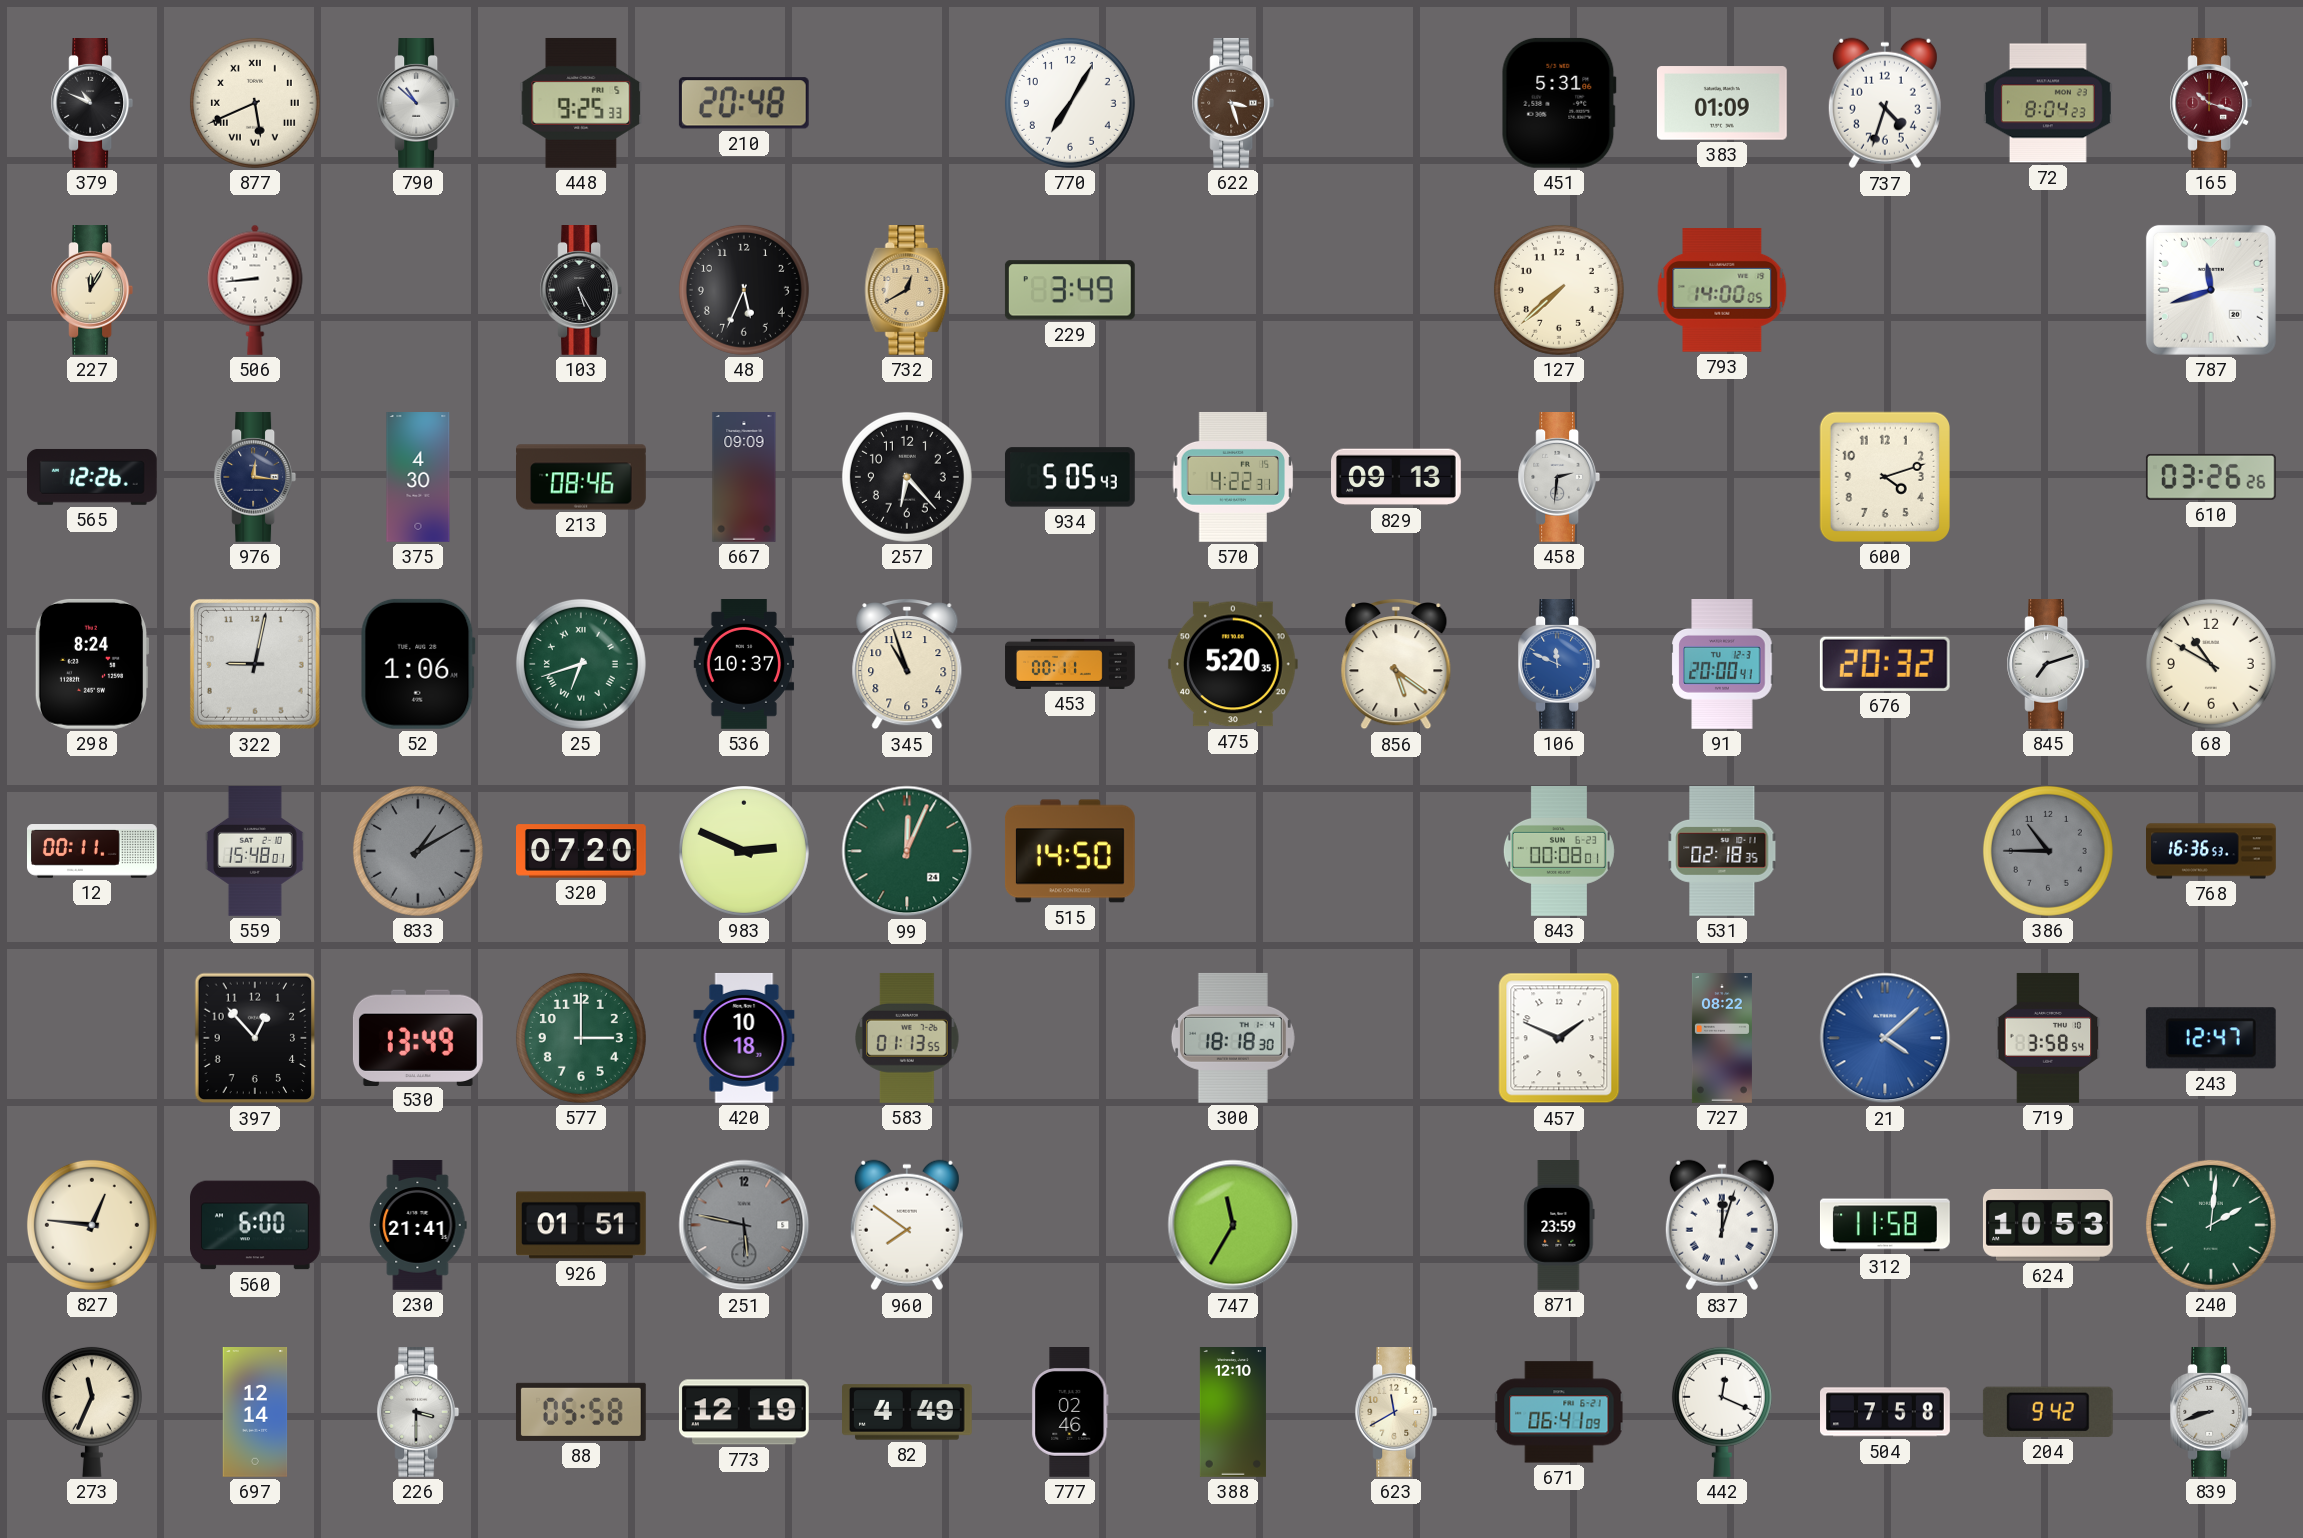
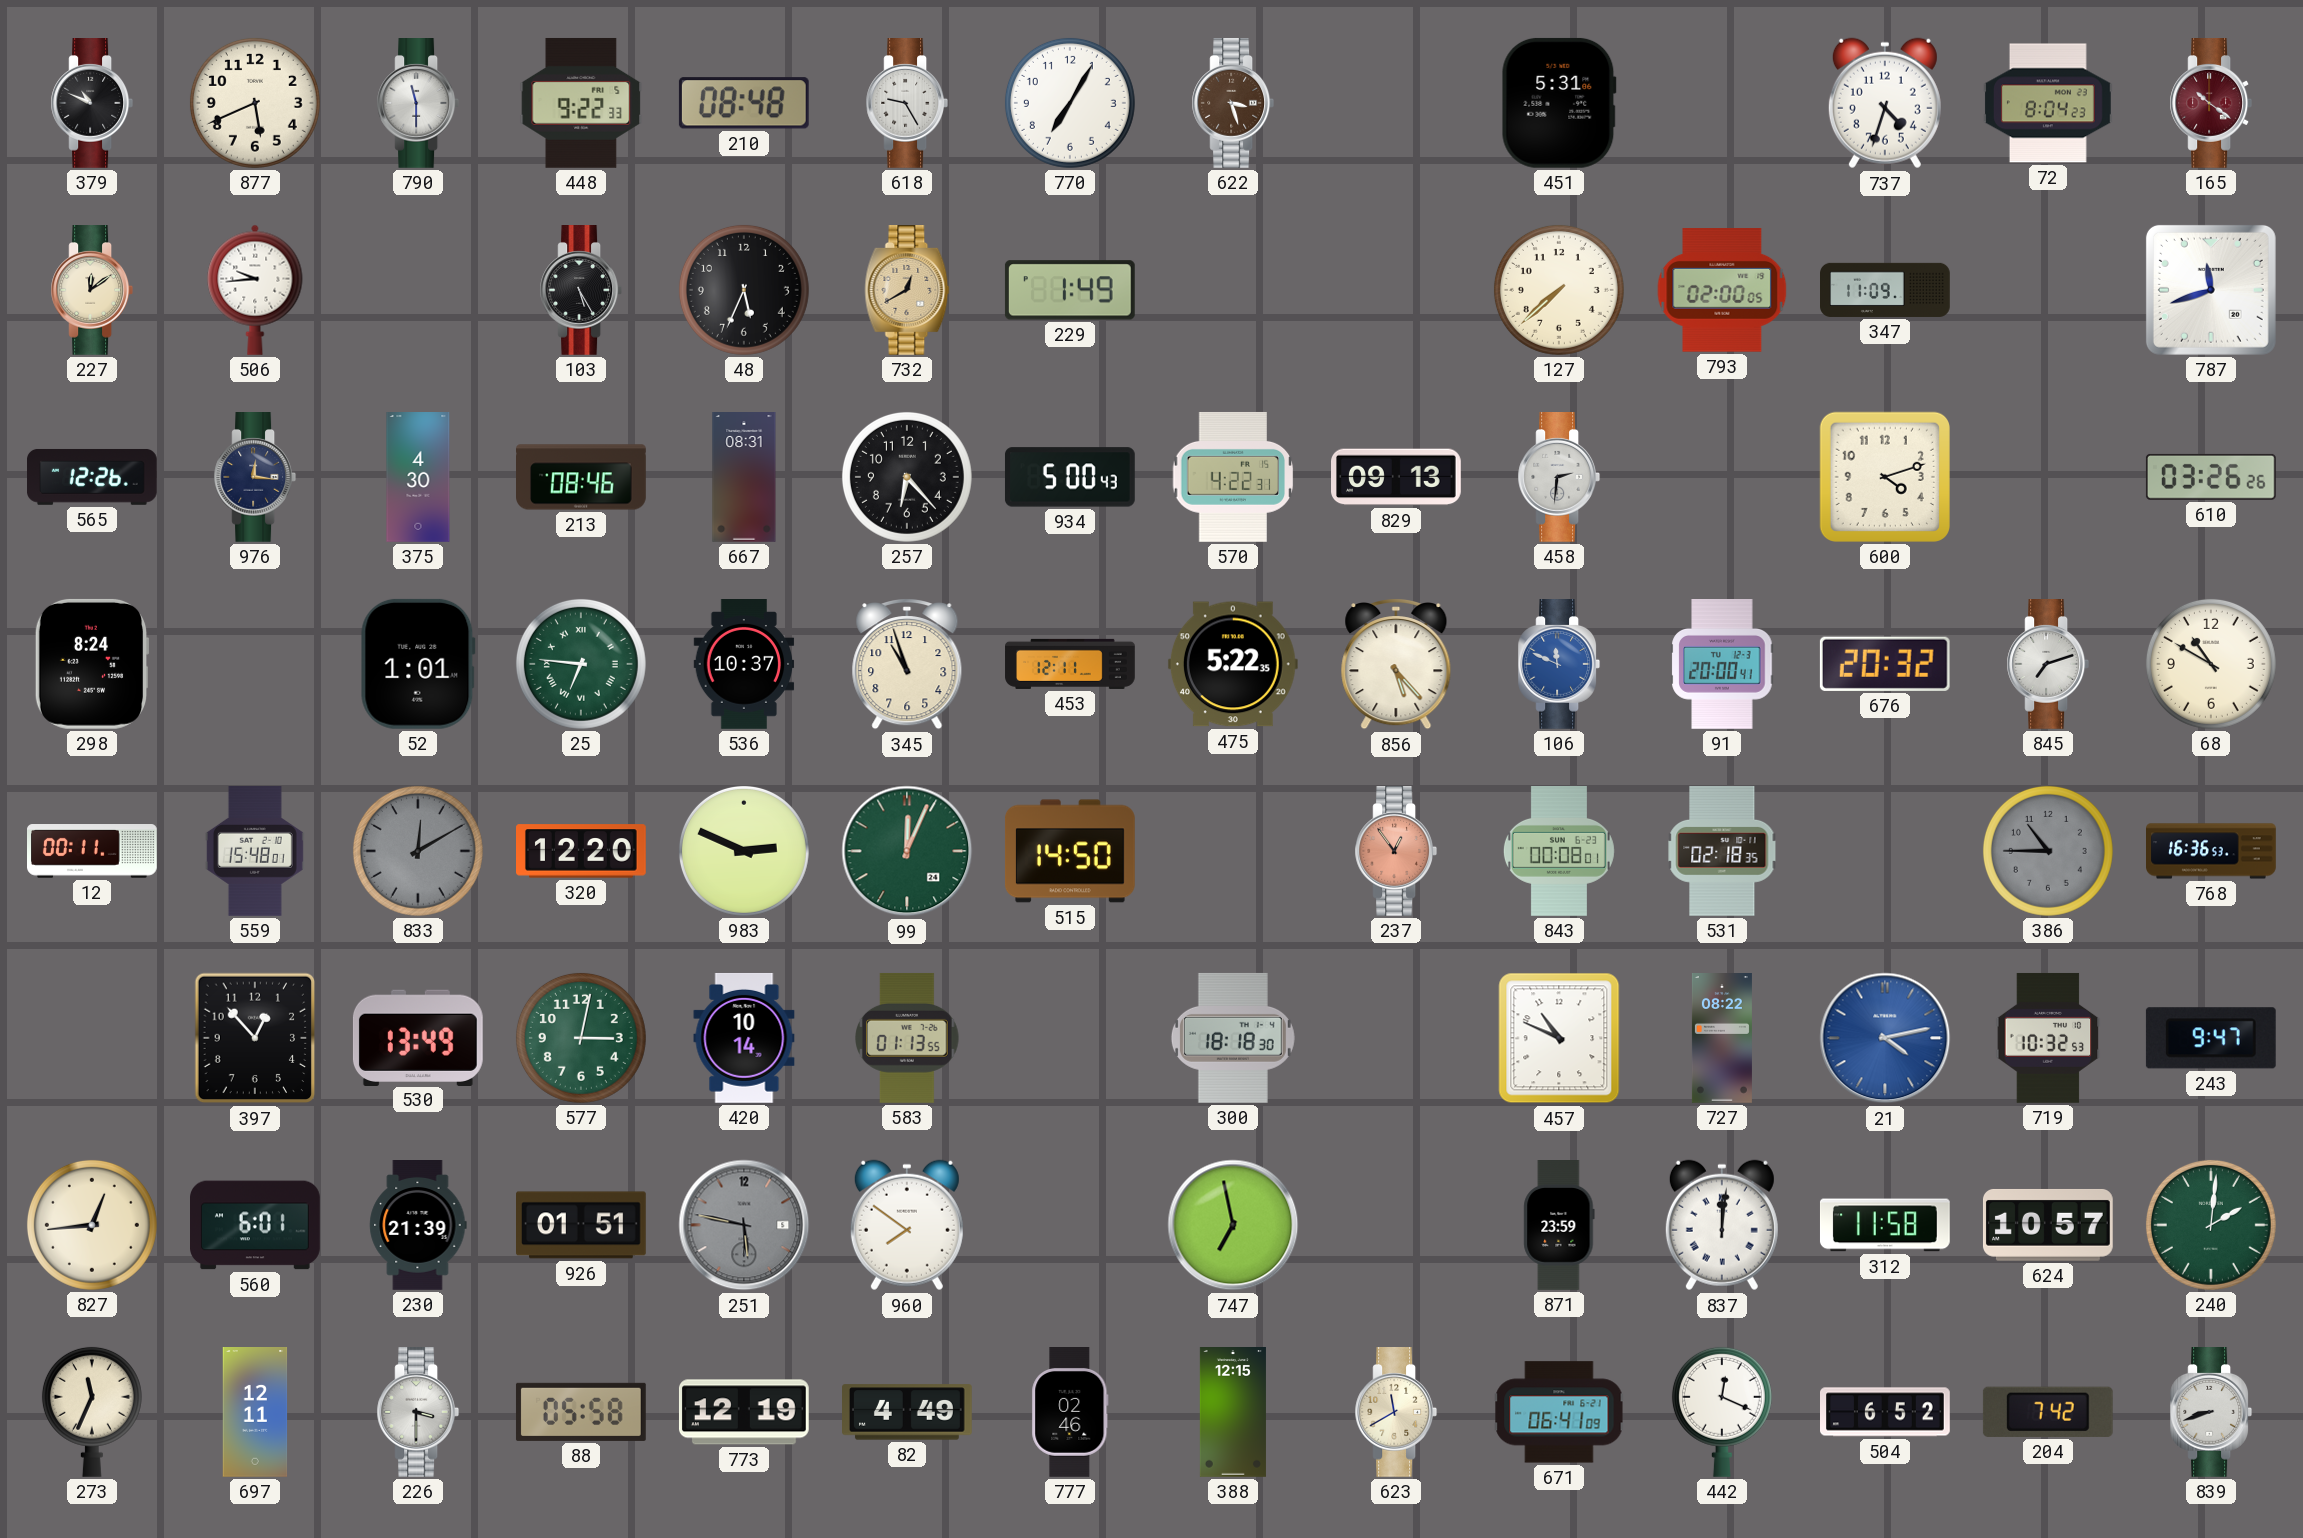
877 numerals: Roman -> Arabic
790: 10:52 -> 11:30
448: 9:25 -> 9:22
210: 20:48 -> 08:48
618: none -> 9:25
383: 01:09 -> none
165: 10:18 -> 10:21
227: 12:05 -> 12:09
506: 8:44 -> 9:44
229: 3:49 -> 1:49
793: 14:00 -> 02:00
347: none -> 11:09
667: 09:09 -> 08:31
934: 5:05 -> 5:00
322: 9:02 -> none
52: 1:06 -> 1:01
25: 6:42 -> 6:46
453: 00:11 -> 12:11
475: 5:20 -> 5:22
856: 5:21 -> 5:23
833: 1:10 -> 12:10
320: 07:20 -> 12:20
237: none -> 12:54
577: 3:00 -> 3:02
420: 10:18 -> 10:14
457: 1:49 -> 10:49
21: 4:08 -> 4:13
719: 3:58 -> 10:32
243: 12:47 -> 9:47
827: 12:46 -> 12:44
560: 6:00 -> 6:01
230: 21:41 -> 21:39
747: 11:35 -> 6:58
837: 12:03 -> 12:01
624: 10:53 -> 10:57
697: 12:14 -> 12:11
388: 12:10 -> 12:15
504: 7:58 -> 6:52
204: 9:42 -> 7:42
